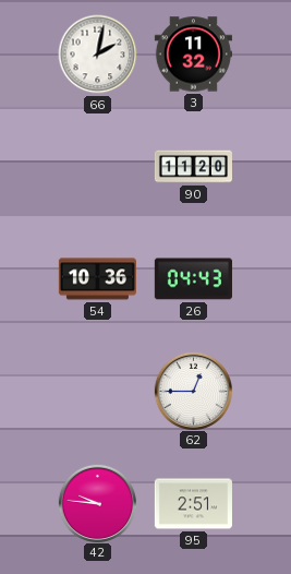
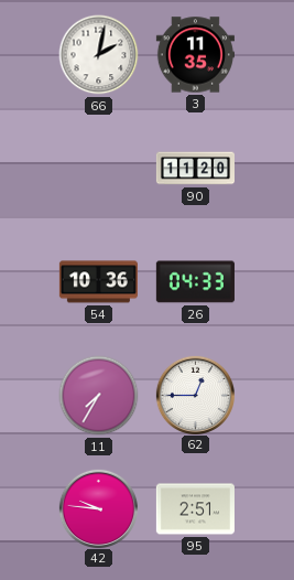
3: 11:32 -> 11:35
26: 04:43 -> 04:33
11: none -> 7:35
